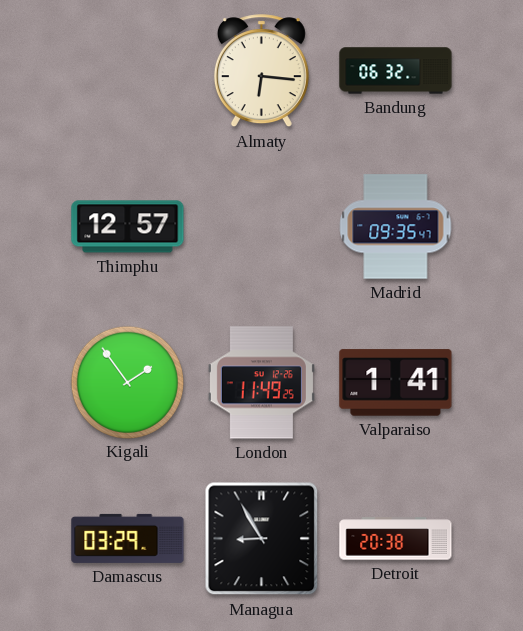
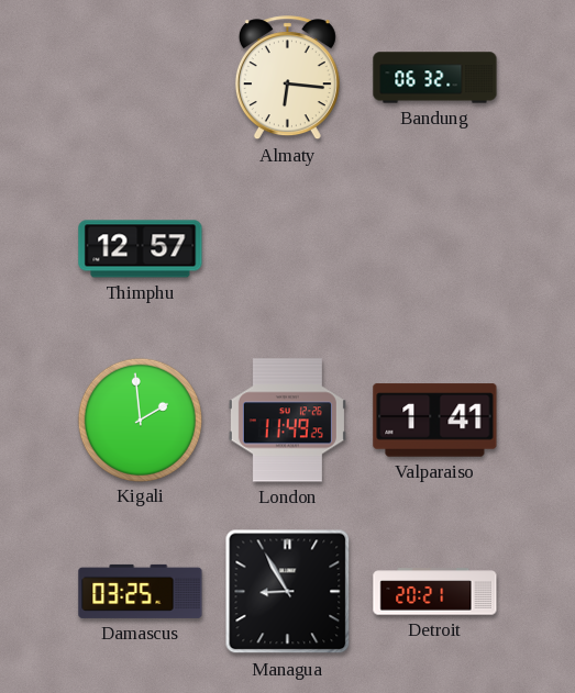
Madrid: 09:35 -> none
Kigali: 1:54 -> 1:59
Damascus: 03:29 -> 03:25
Detroit: 20:38 -> 20:21
